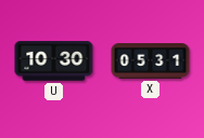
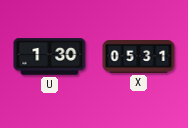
U: 10:30 -> 1:30
